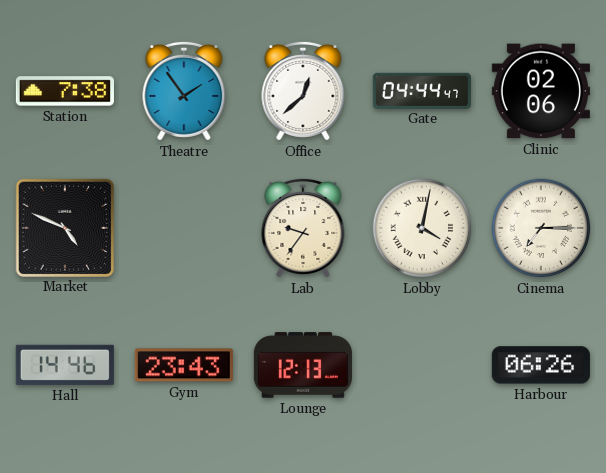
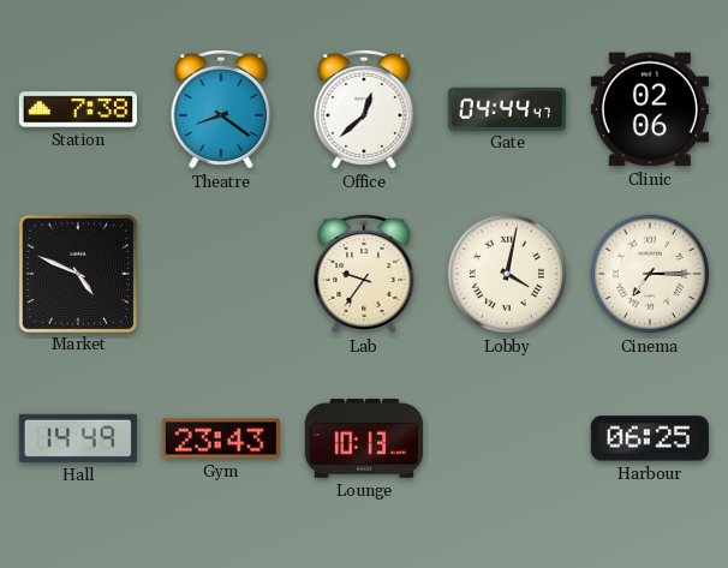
Theatre: 1:54 -> 8:21
Hall: 14:46 -> 14:49
Lounge: 12:13 -> 10:13
Harbour: 06:26 -> 06:25
